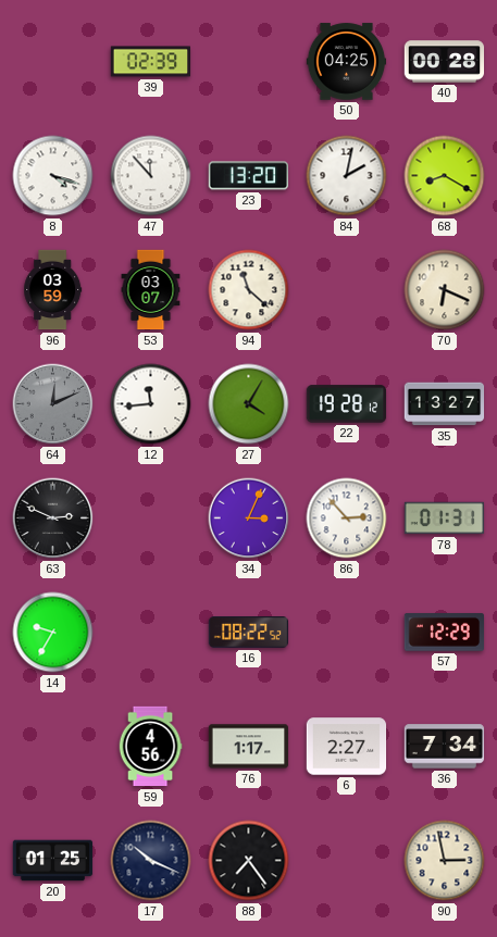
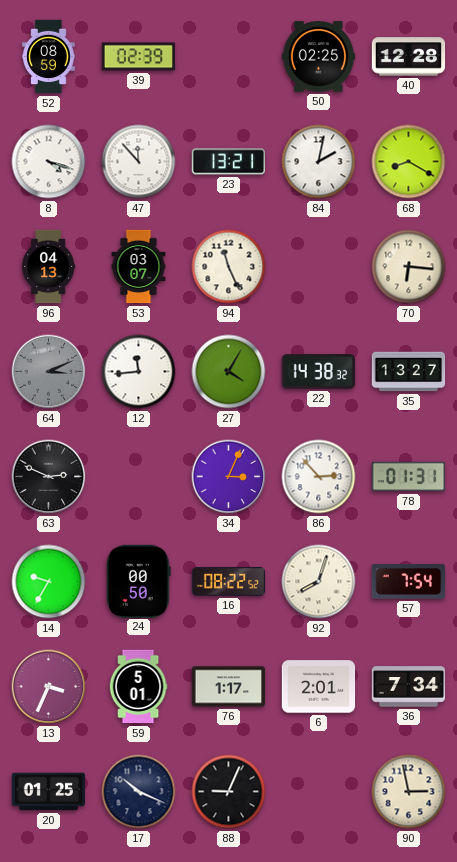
52: none -> 08:59
50: 04:25 -> 02:25
40: 00:28 -> 12:28
23: 13:20 -> 13:21
96: 03:59 -> 04:13
94: 11:22 -> 11:26
70: 6:19 -> 6:16
64: 12:11 -> 3:11
22: 19:28 -> 14:38
24: none -> 00:50
92: none -> 8:03
57: 12:29 -> 7:54
13: none -> 3:34
59: 4:56 -> 5:01
6: 2:27 -> 2:01
88: 7:24 -> 9:04
